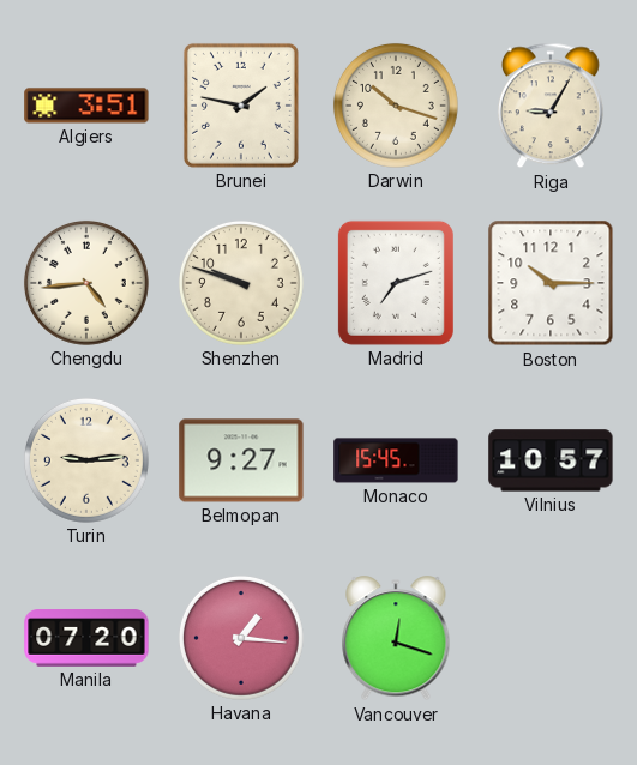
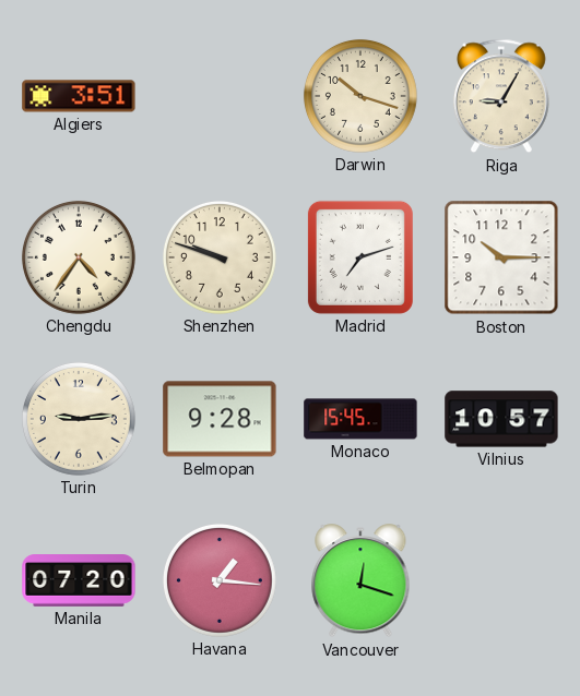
Brunei: 1:47 -> none
Chengdu: 4:44 -> 4:36
Belmopan: 9:27 -> 9:28
